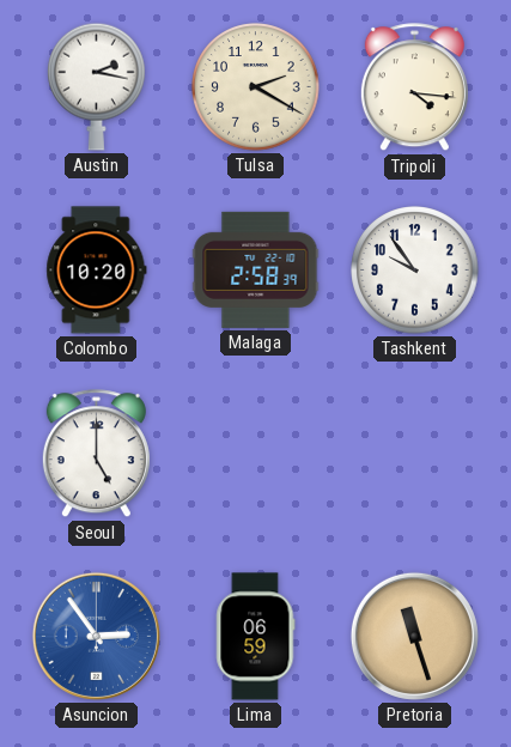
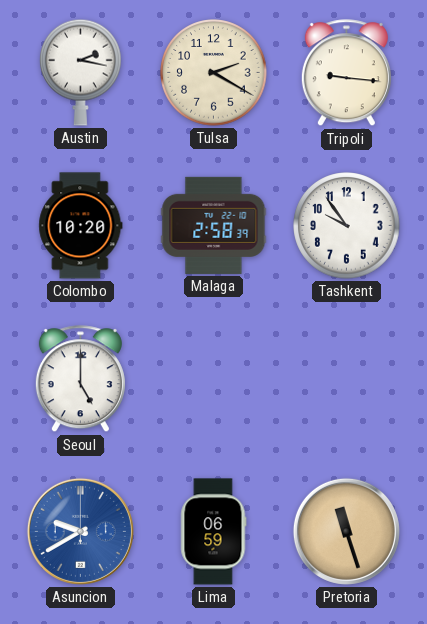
Tripoli: 4:16 -> 9:16
Asuncion: 2:54 -> 9:40
